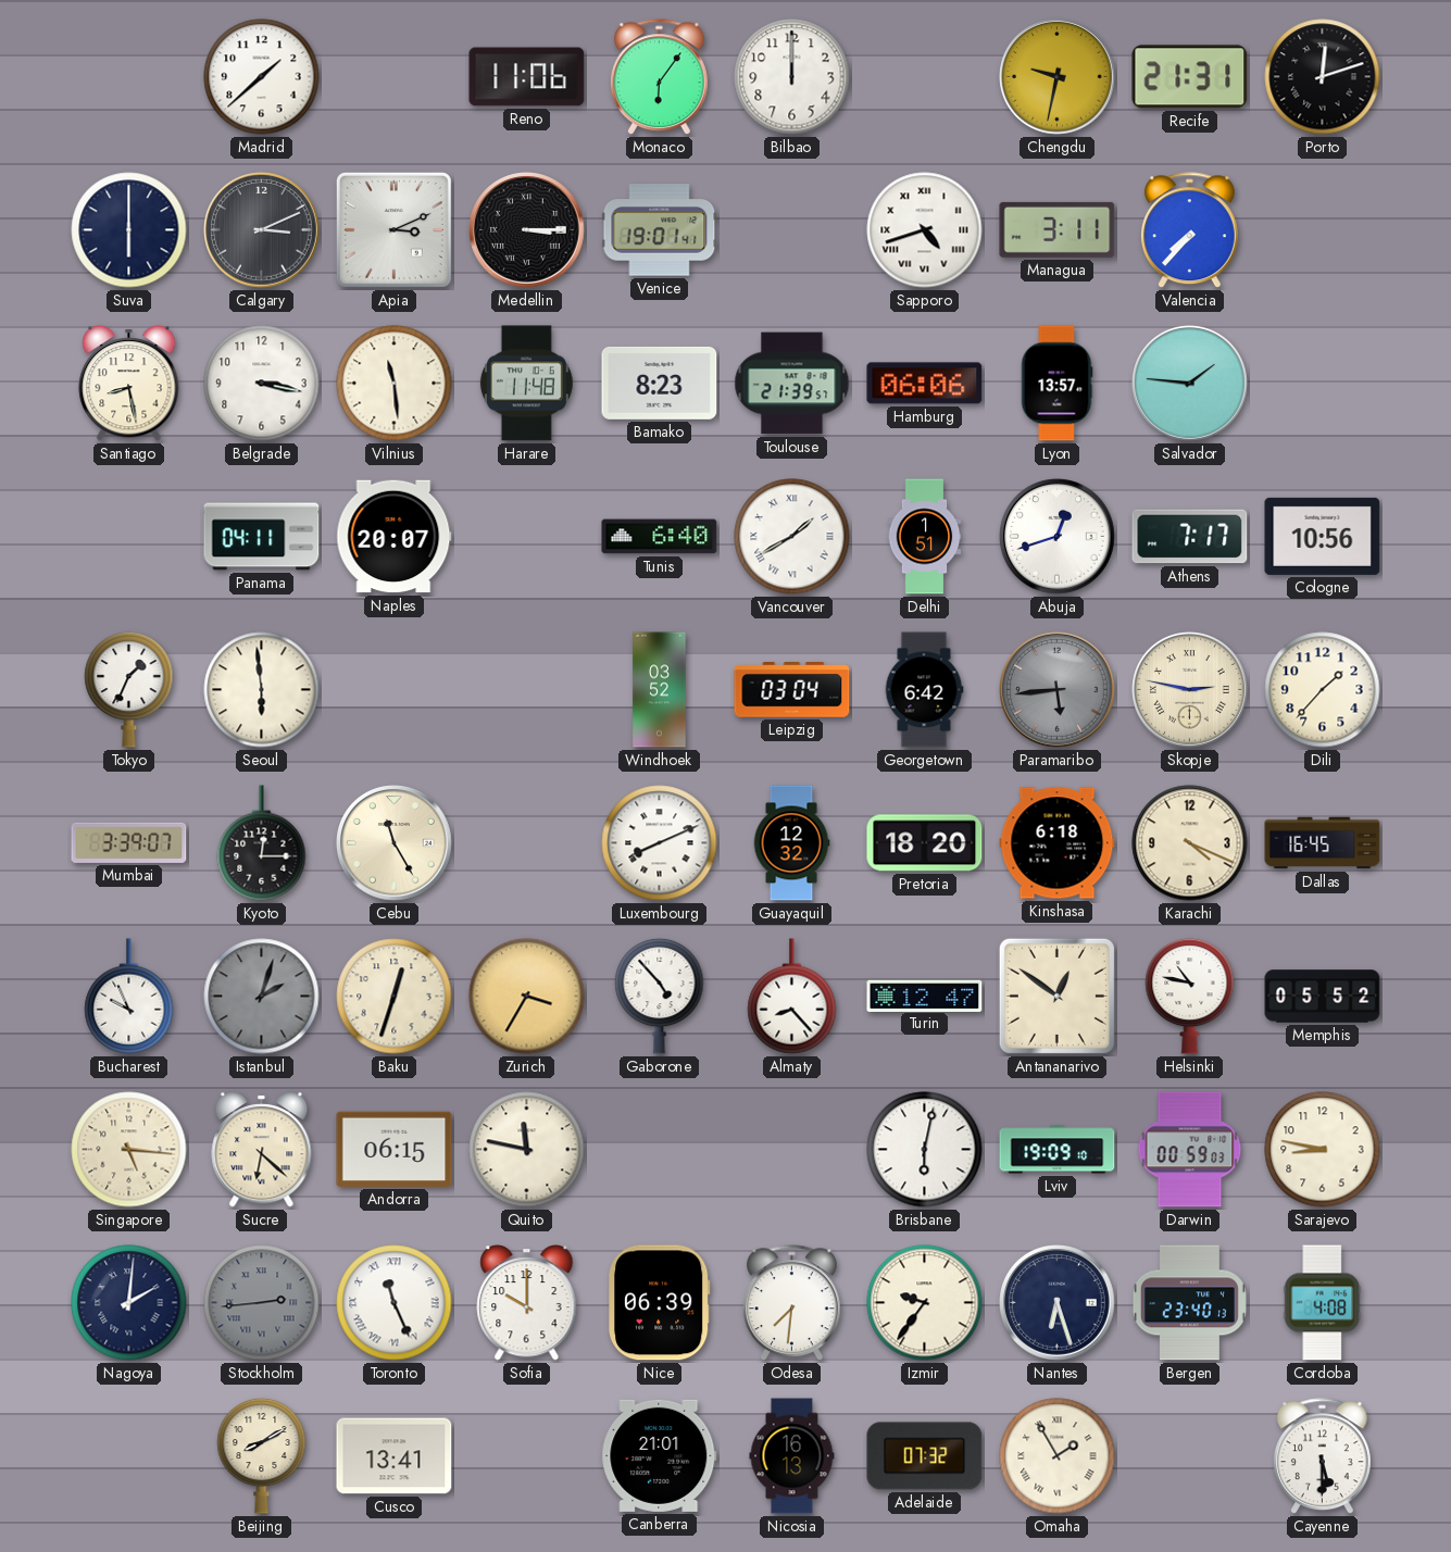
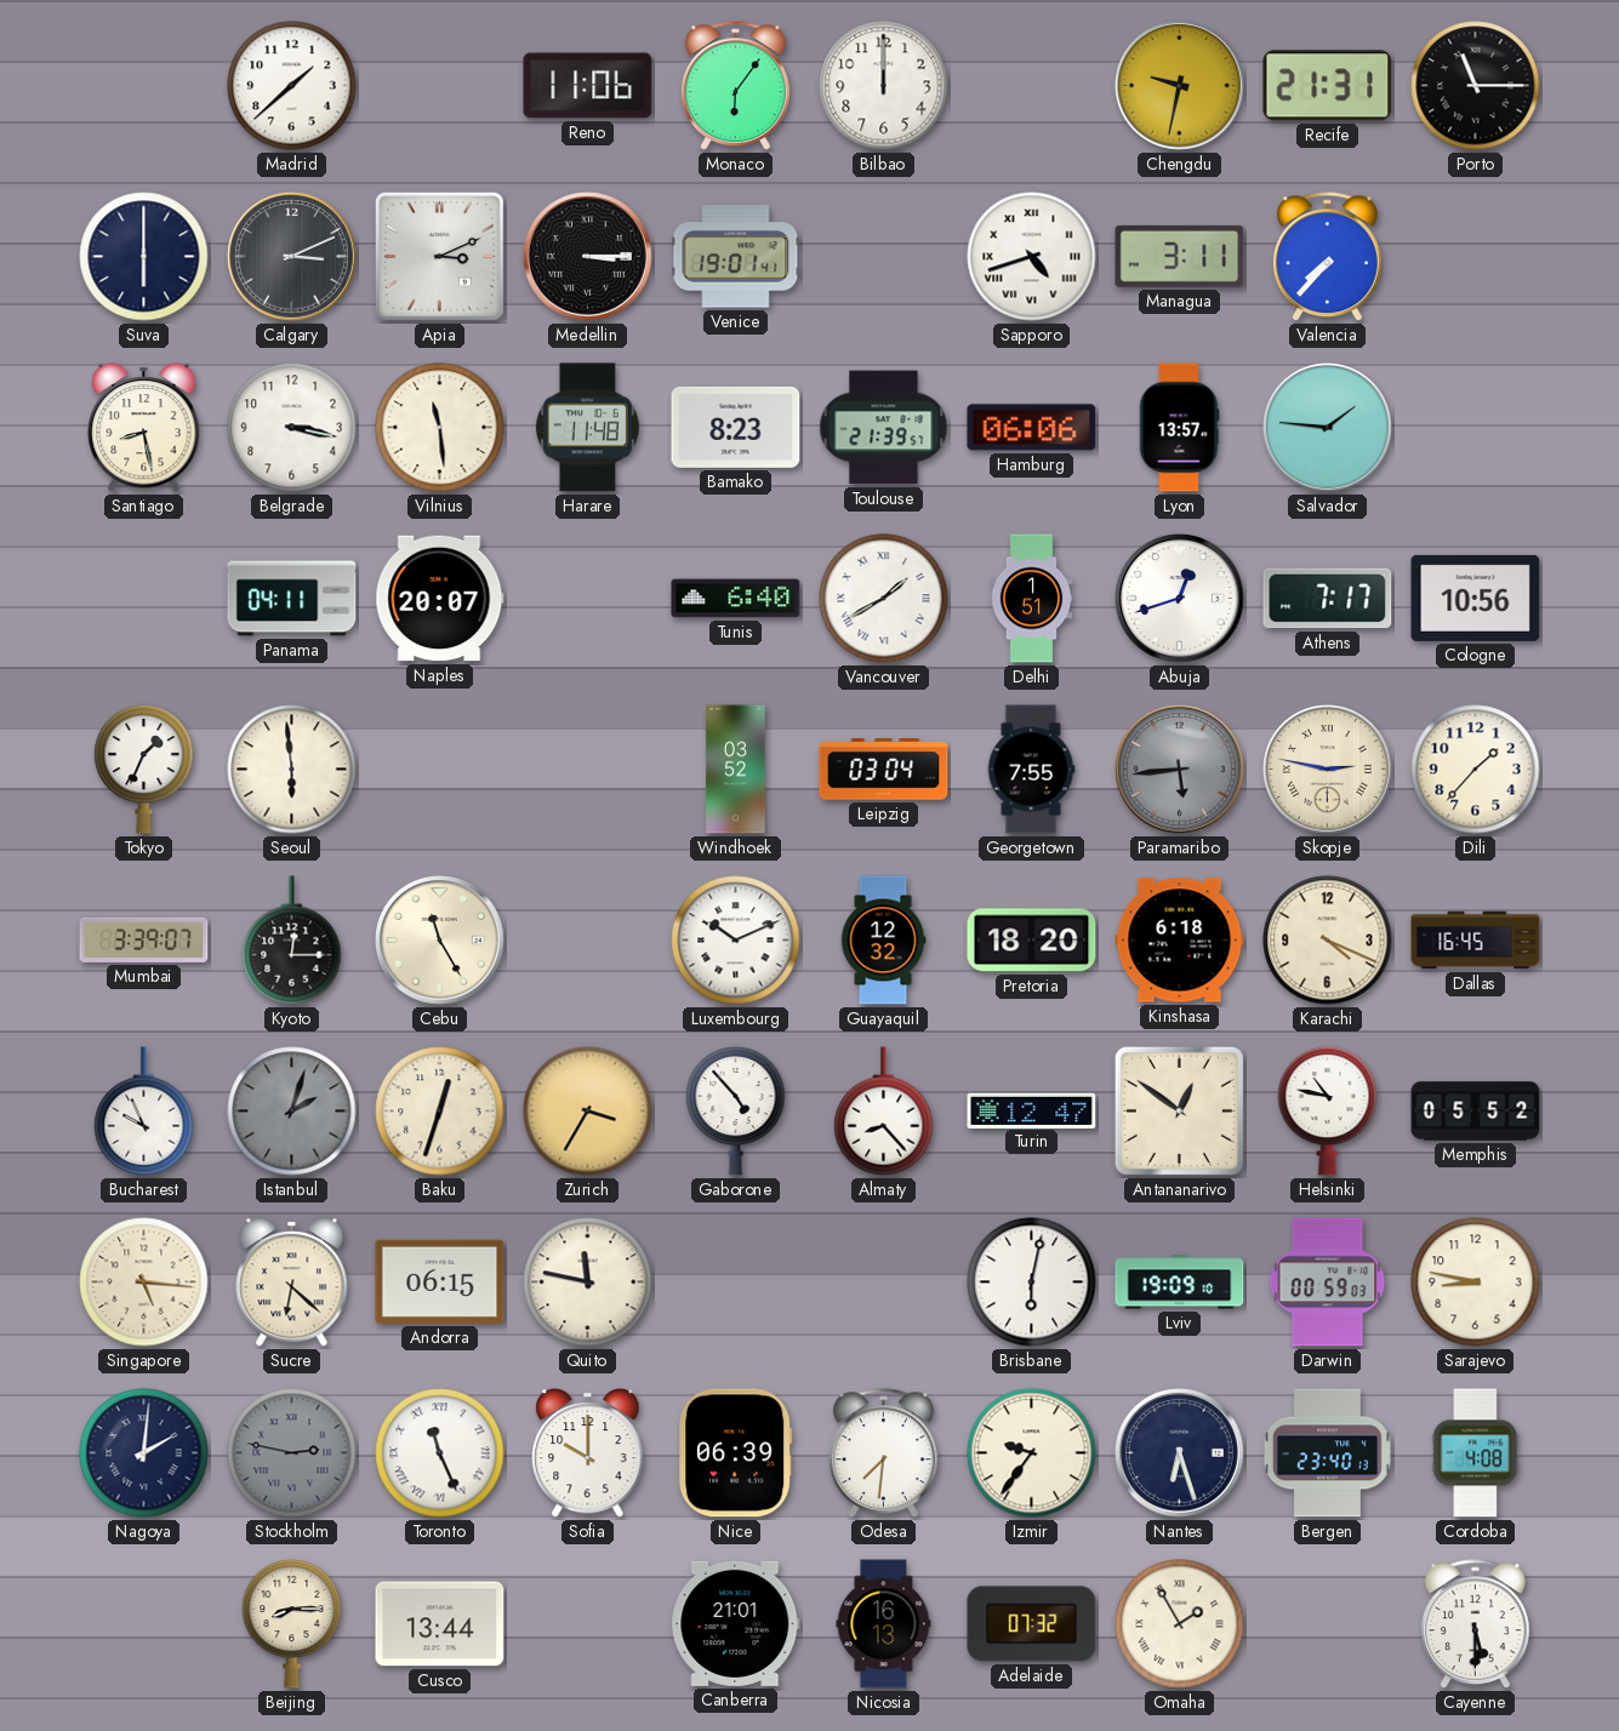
Porto: 12:12 -> 11:15
Georgetown: 6:42 -> 7:55
Luxembourg: 8:11 -> 10:11
Stockholm: 2:44 -> 2:47
Beijing: 8:10 -> 8:15
Cusco: 13:41 -> 13:44
